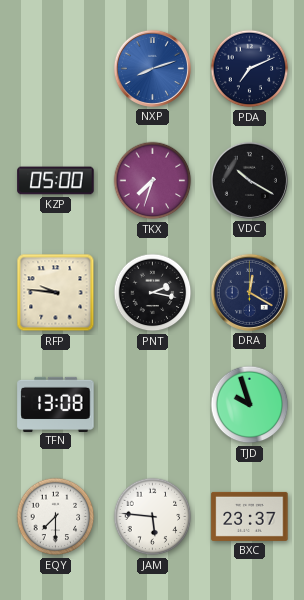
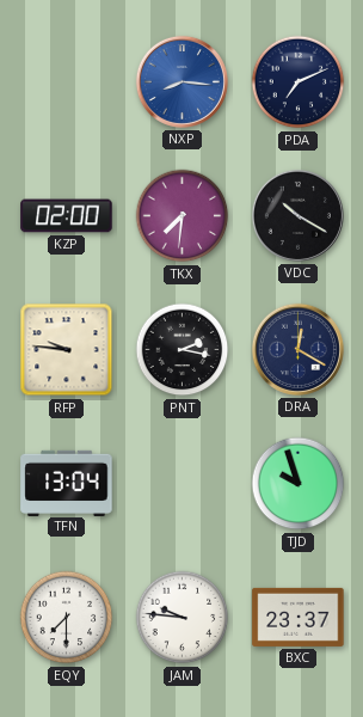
NXP: 8:12 -> 8:16
KZP: 05:00 -> 02:00
TKX: 7:33 -> 7:31
TFN: 13:08 -> 13:04
JAM: 5:46 -> 9:46
